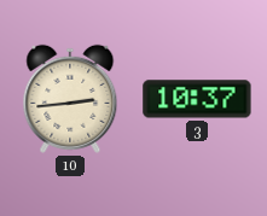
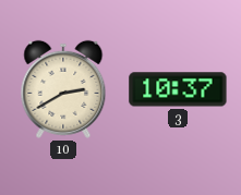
10: 2:44 -> 2:40
